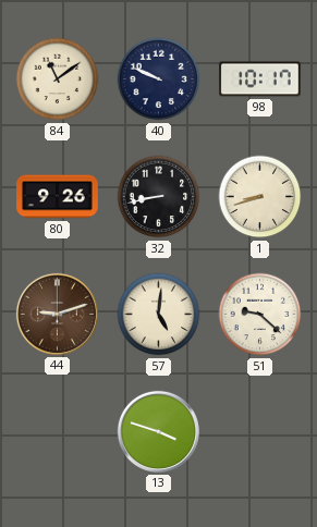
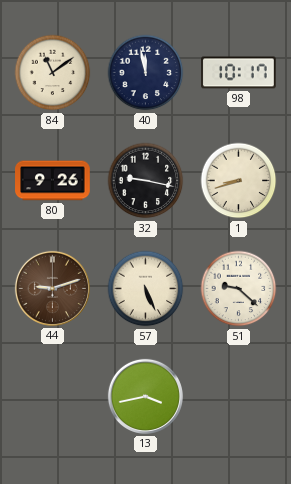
40: 9:49 -> 11:58
32: 8:43 -> 9:17
57: 5:01 -> 5:26
13: 3:48 -> 3:43
